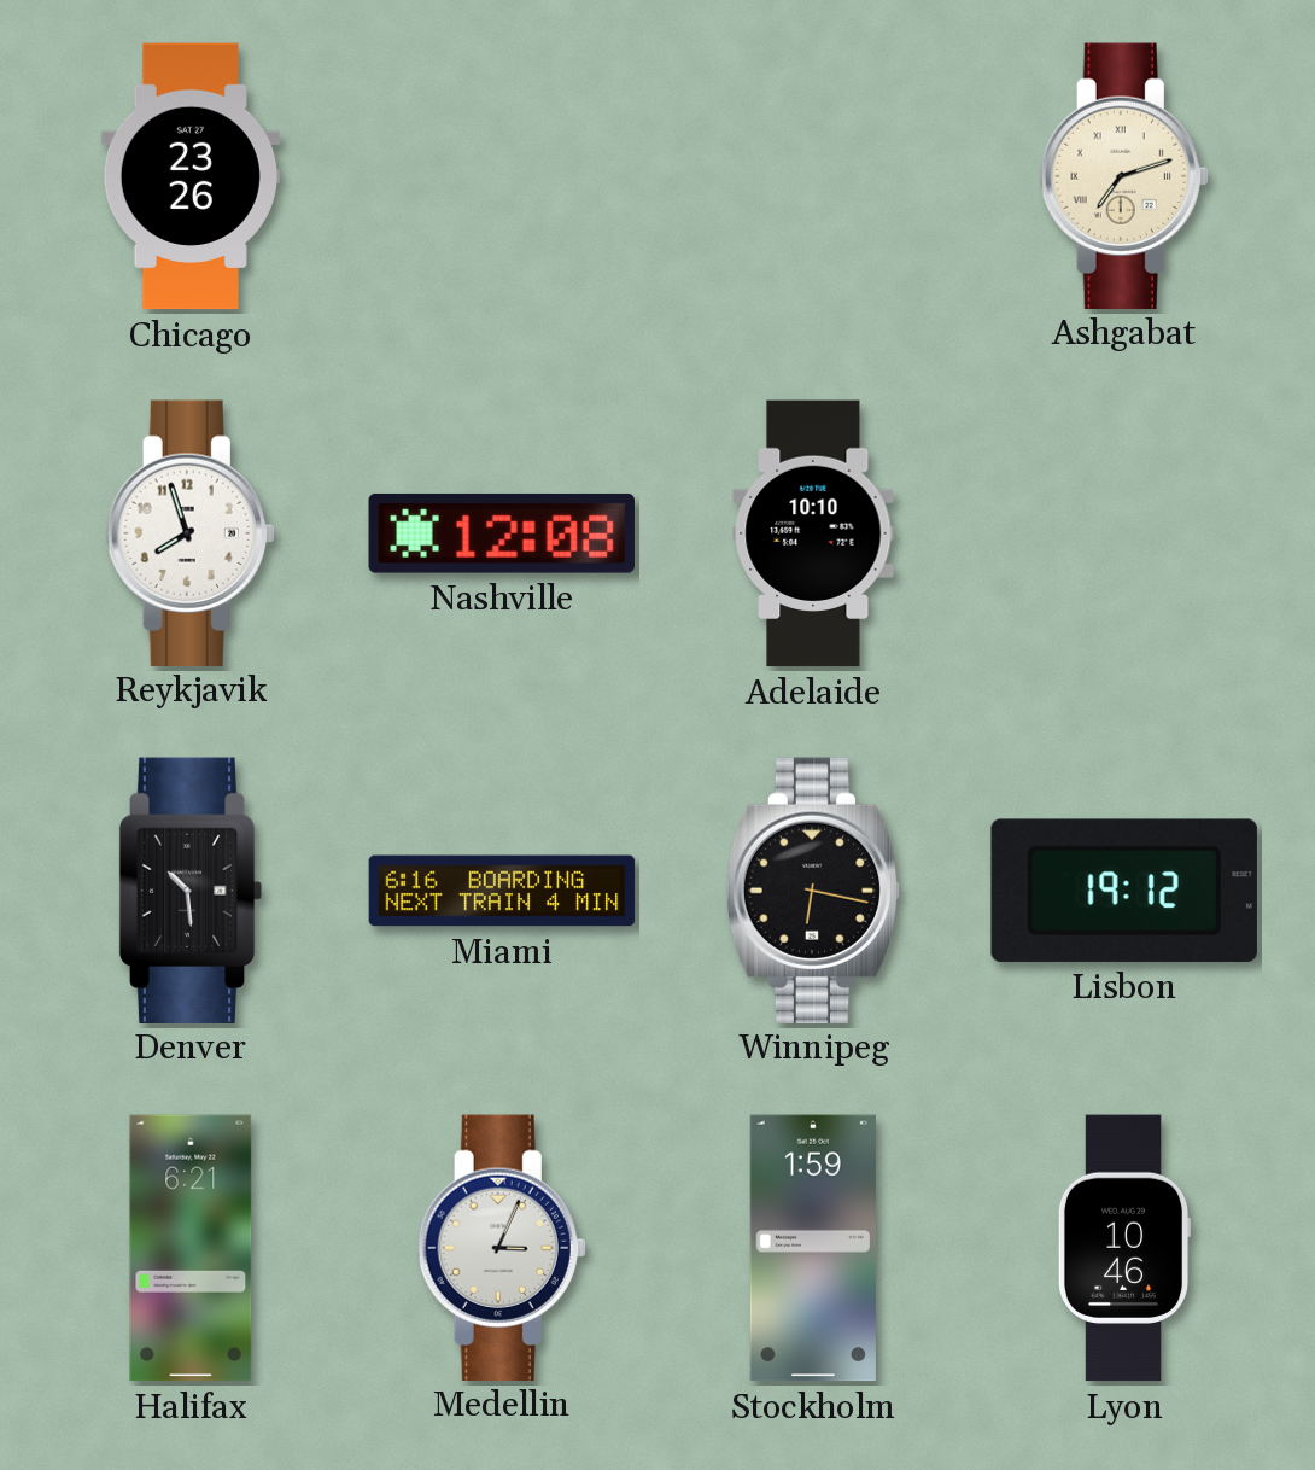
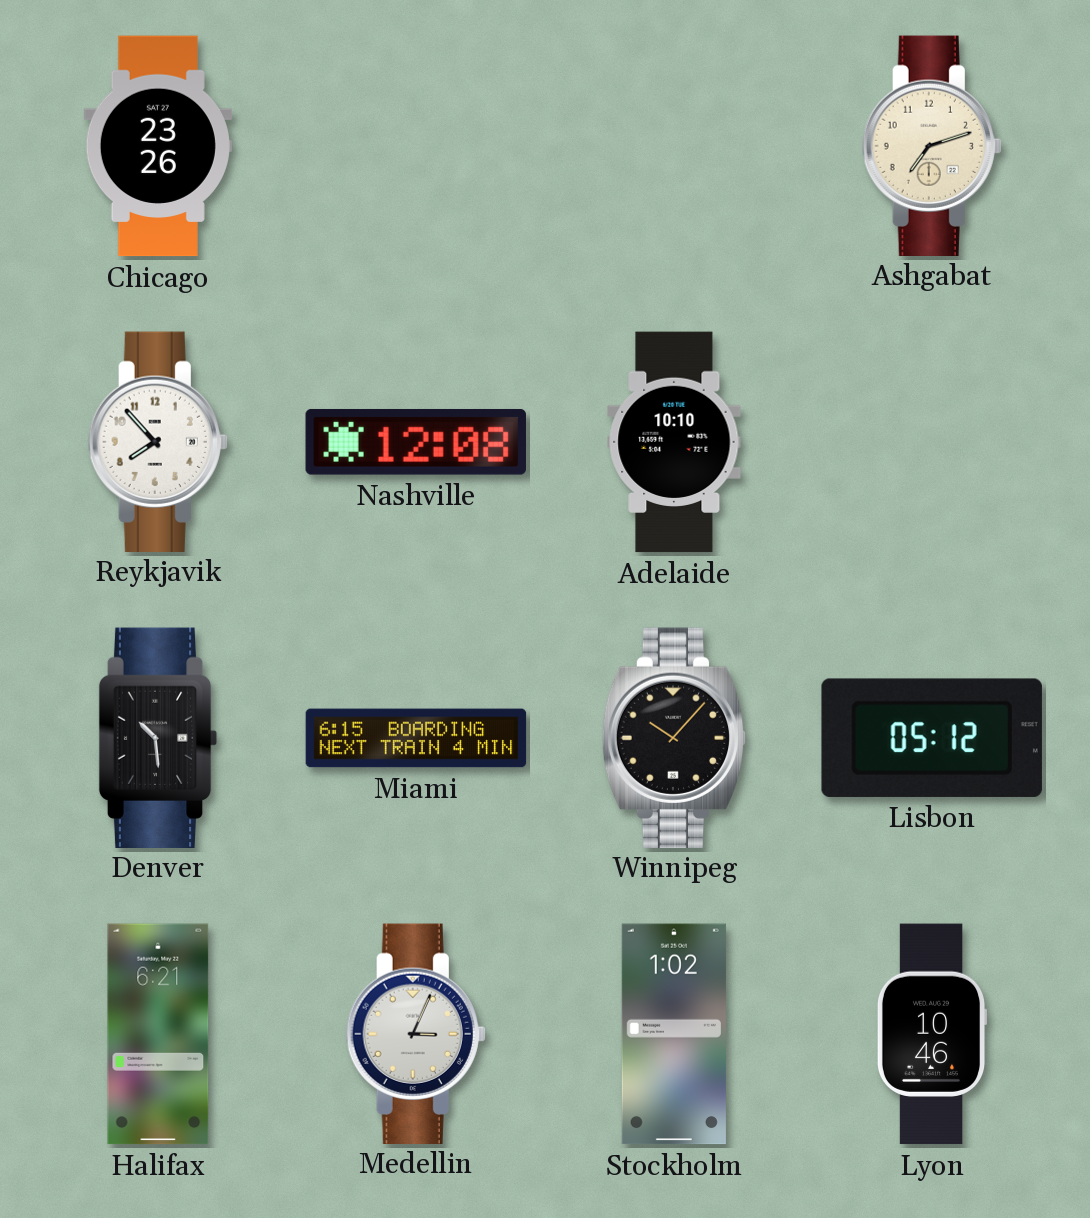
Ashgabat numerals: Roman -> Arabic
Reykjavik: 7:57 -> 7:53
Miami: 6:16 -> 6:15
Winnipeg: 6:17 -> 10:07
Lisbon: 19:12 -> 05:12
Stockholm: 1:59 -> 1:02
